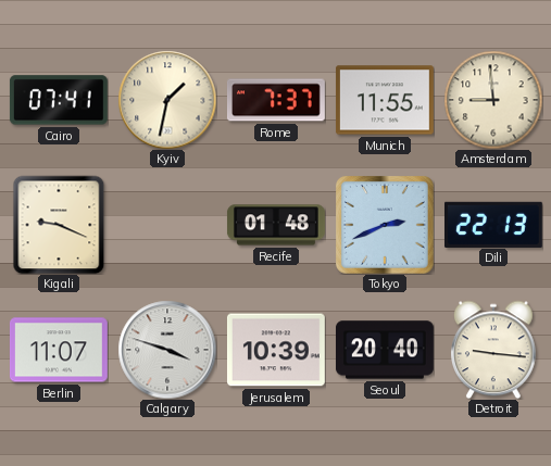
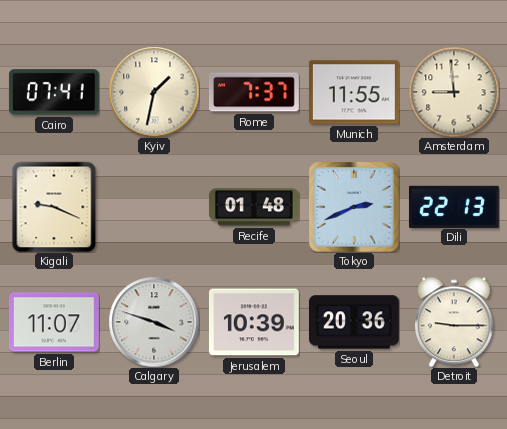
Seoul: 20:40 -> 20:36
Detroit: 9:16 -> 9:15
